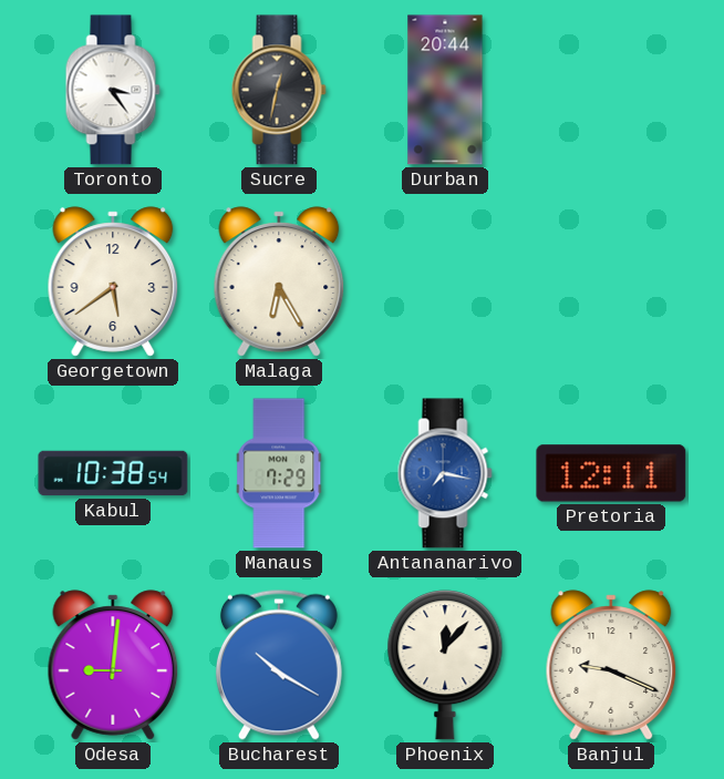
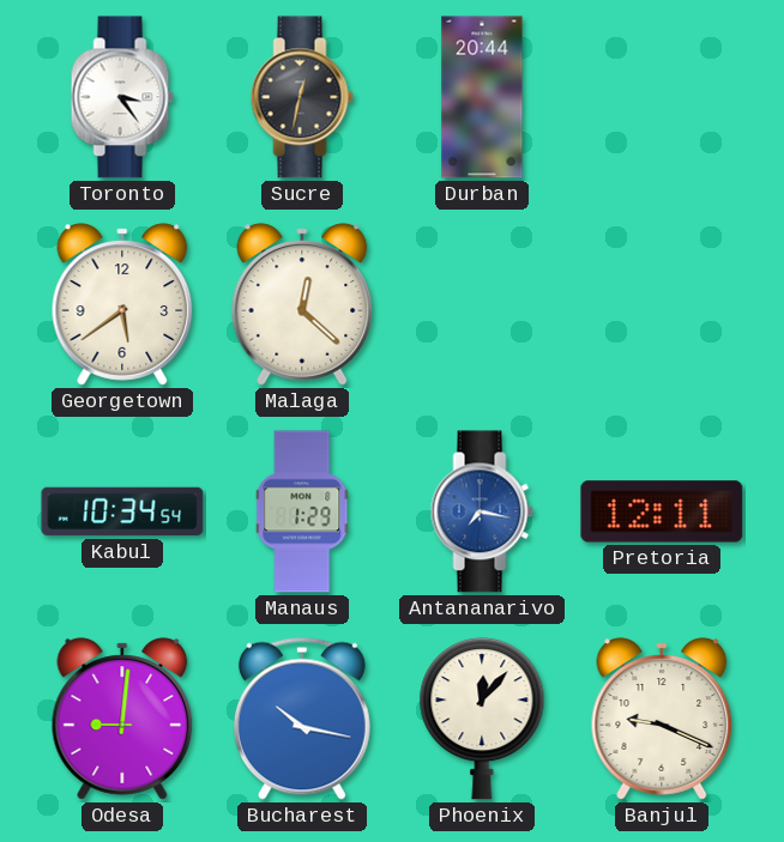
Malaga: 6:25 -> 12:22
Kabul: 10:38 -> 10:34
Manaus: 7:29 -> 1:29
Bucharest: 10:20 -> 10:17
